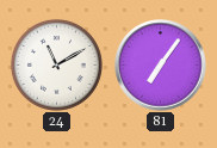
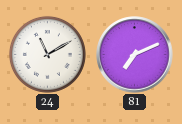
81: 7:06 -> 7:11
